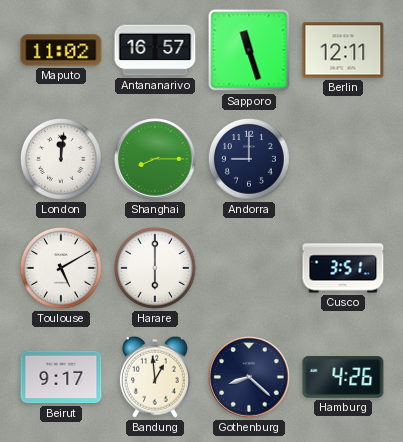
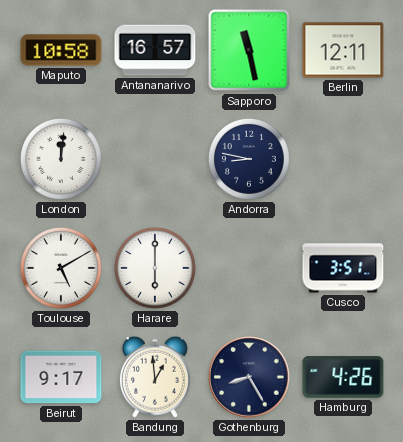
Maputo: 11:02 -> 10:58
Sapporo: 11:27 -> 11:28
Shanghai: 8:15 -> none
Andorra: 9:00 -> 8:47
Gothenburg: 8:22 -> 8:25
